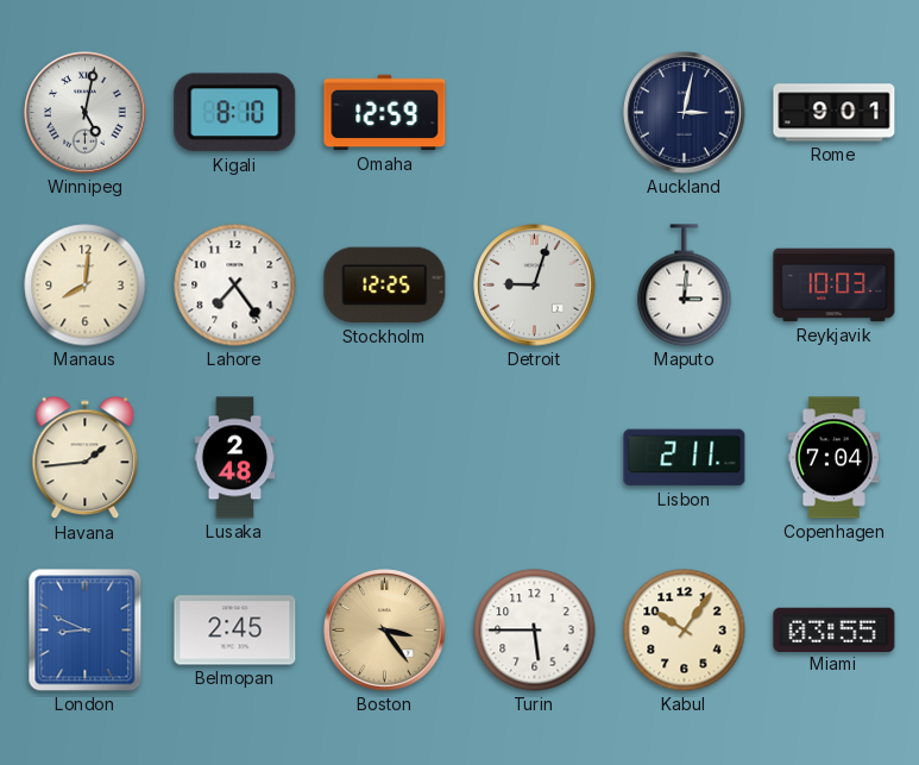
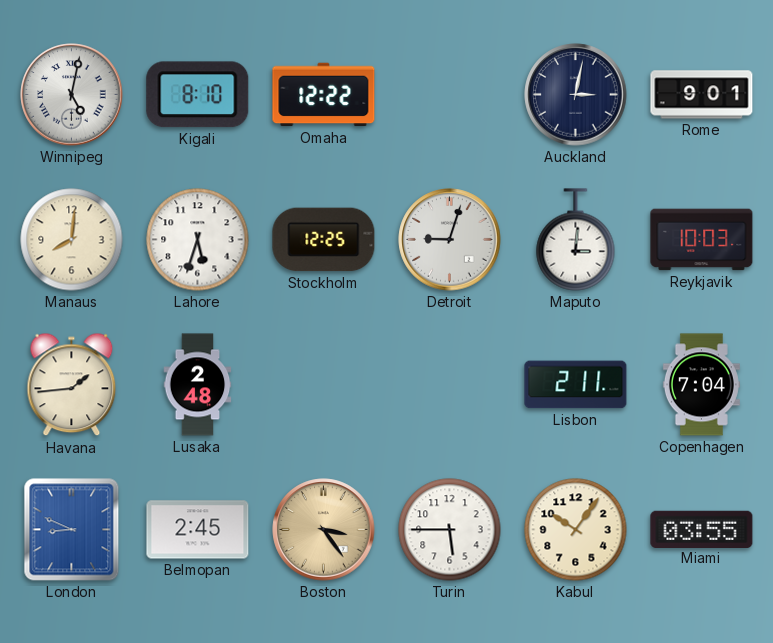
Omaha: 12:59 -> 12:22
Lahore: 7:24 -> 5:33
